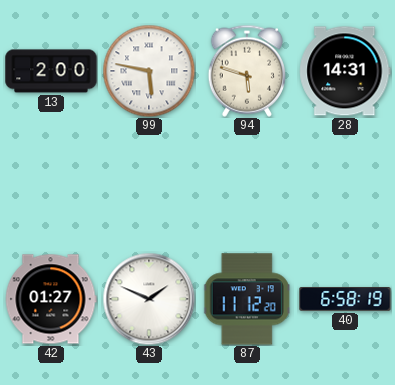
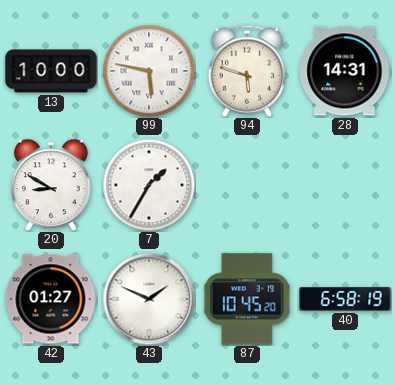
13: 2:00 -> 10:00
20: none -> 8:50
7: none -> 1:35
87: 11:12 -> 10:45
